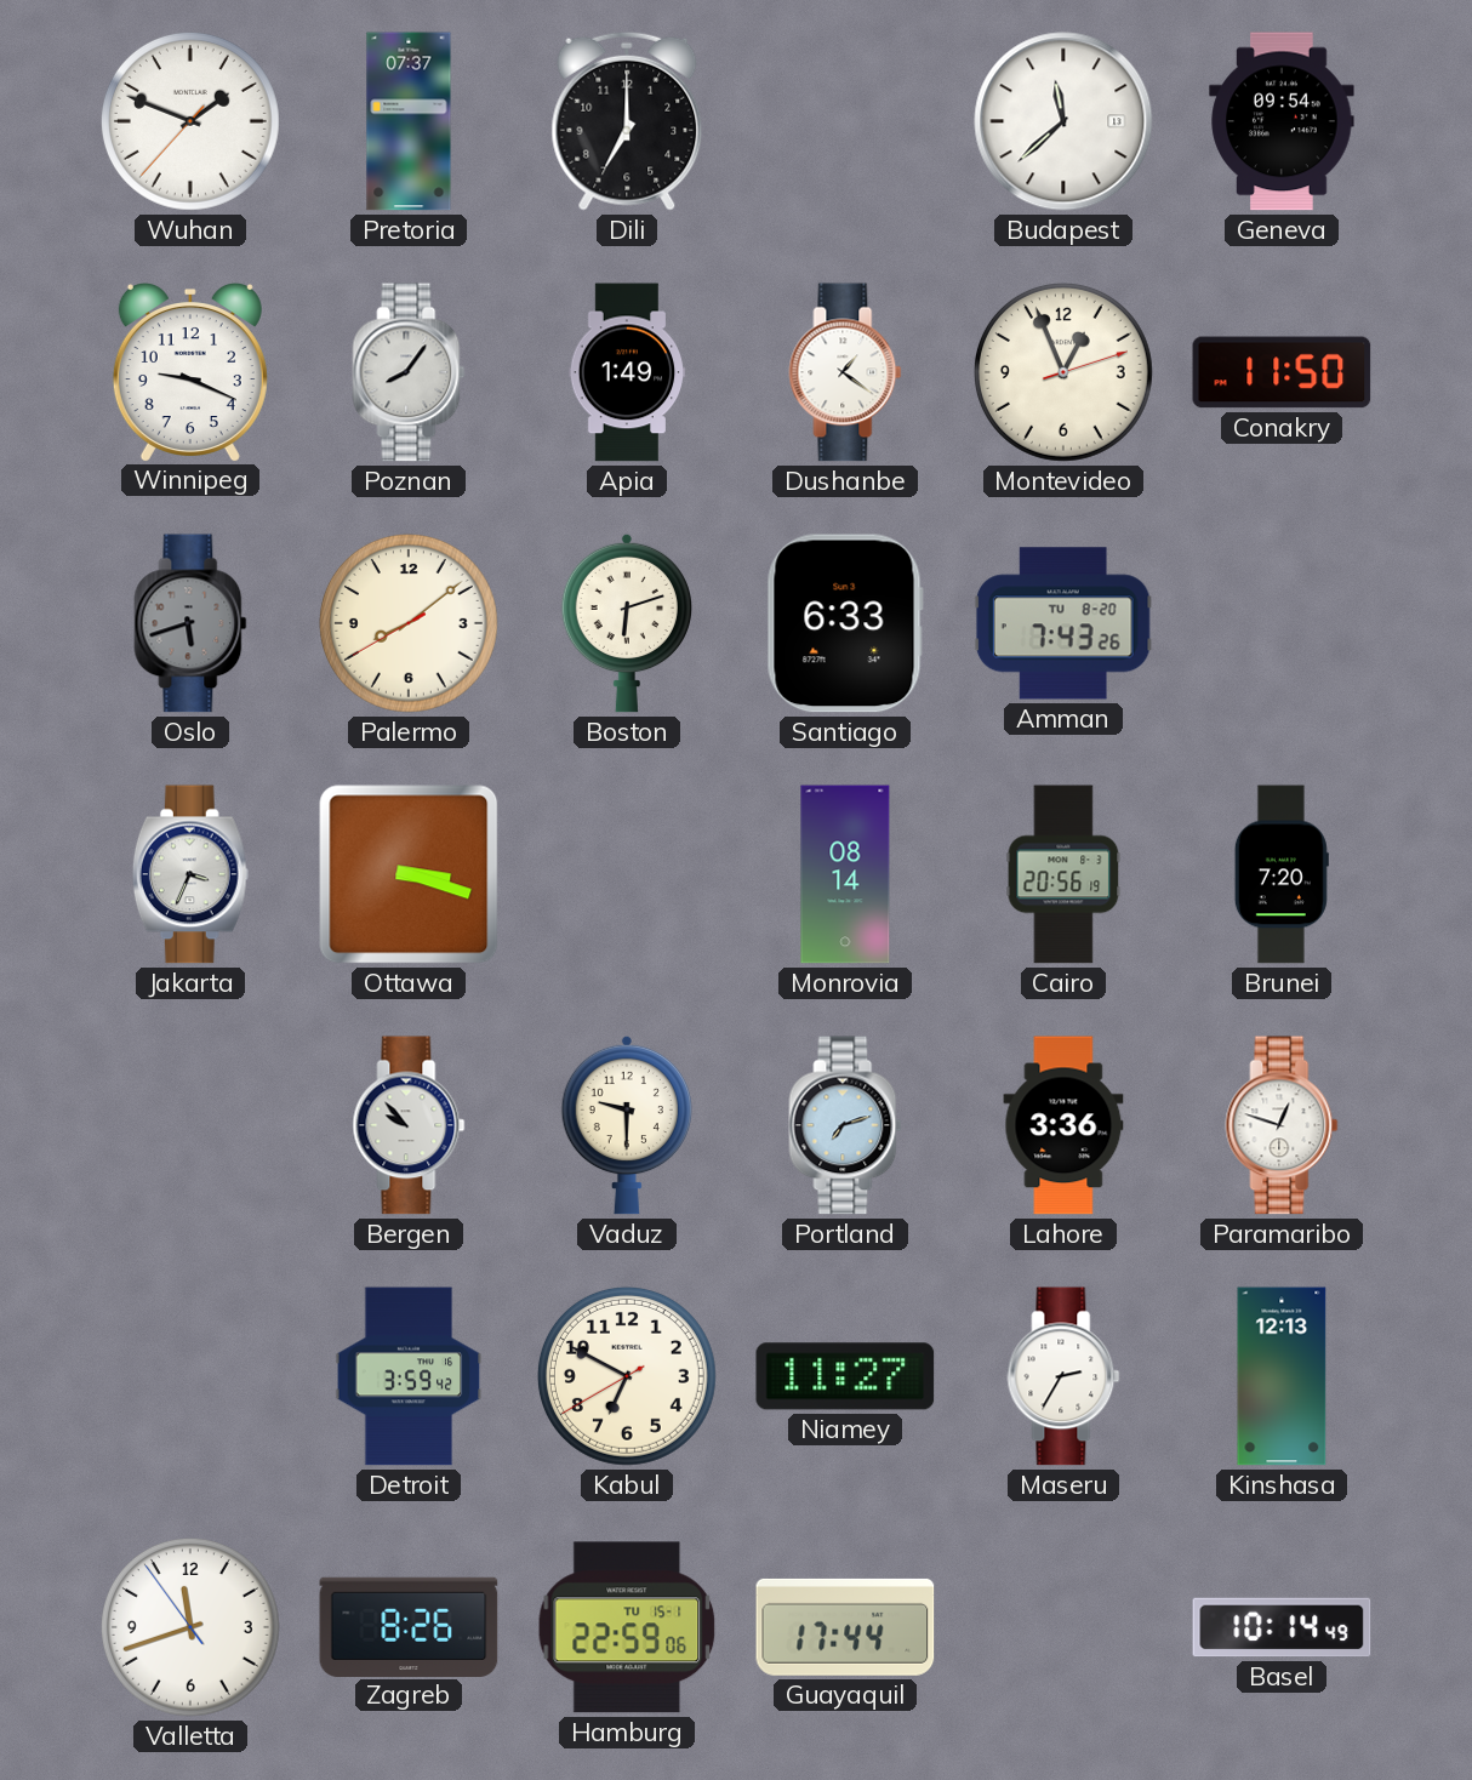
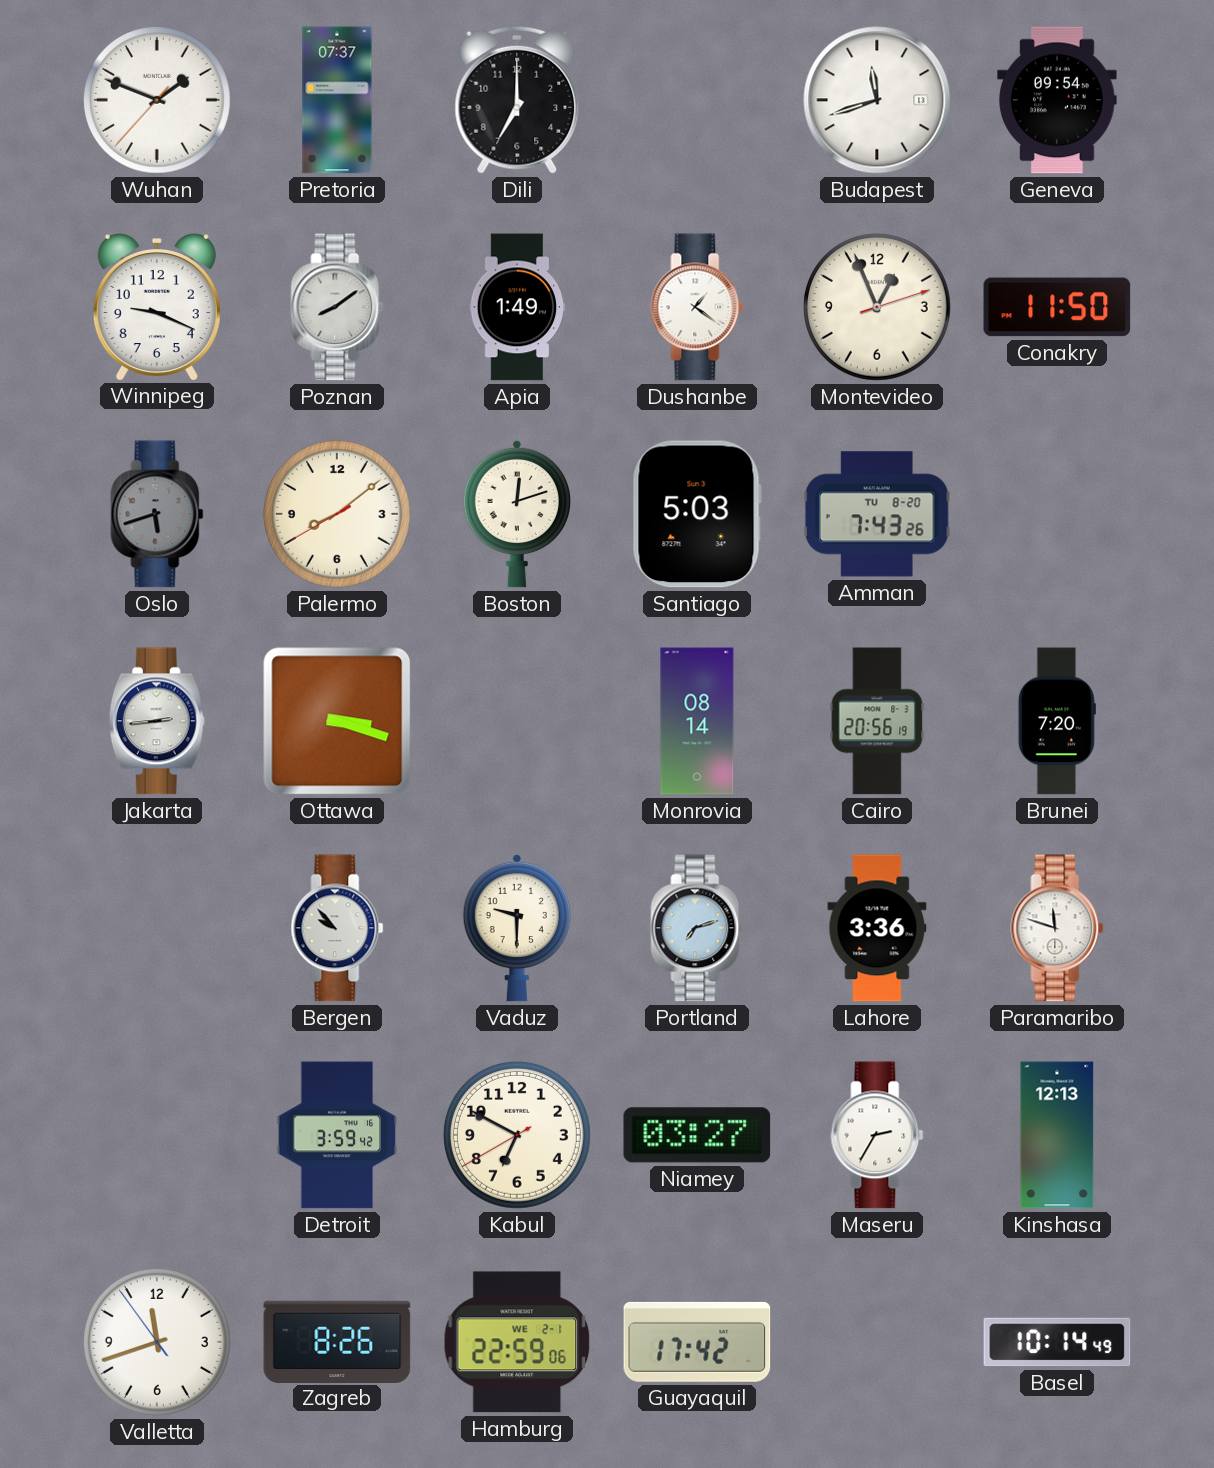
Budapest: 11:38 -> 11:42
Poznan: 8:06 -> 8:09
Boston: 6:12 -> 12:12
Santiago: 6:33 -> 5:03
Jakarta: 3:34 -> 2:44
Paramaribo: 12:48 -> 11:48
Niamey: 11:27 -> 03:27
Hamburg date: TU 15-1 -> WE 2-1
Guayaquil: 17:44 -> 17:42
